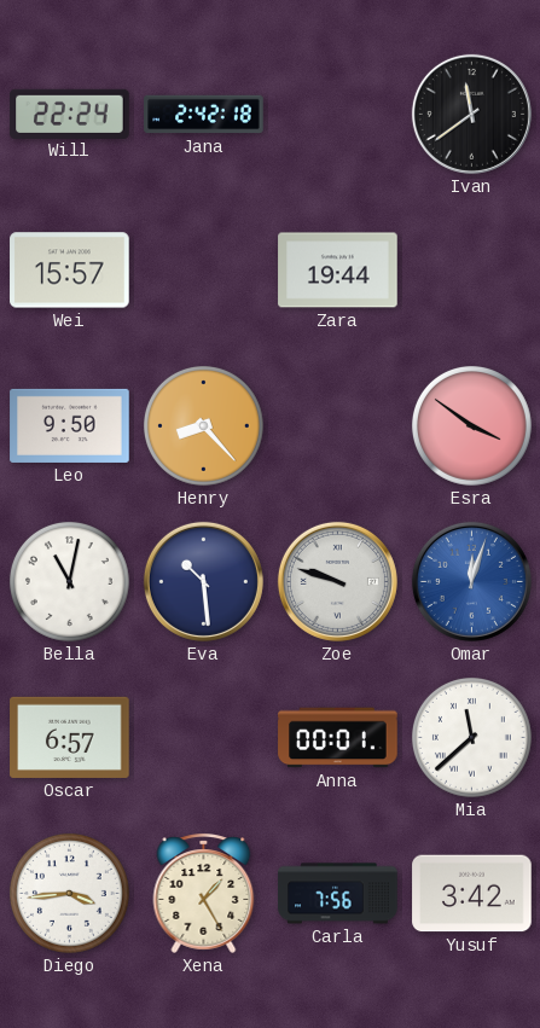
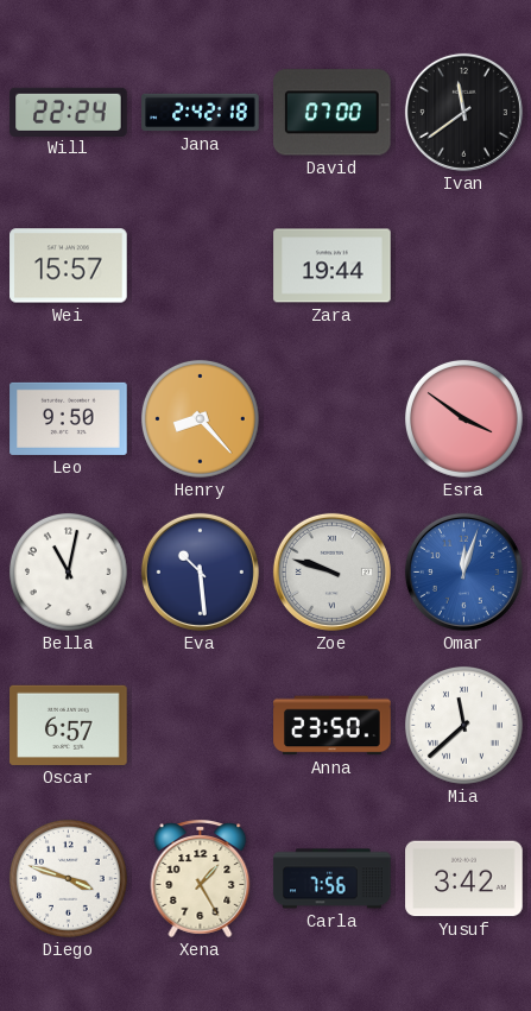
David: none -> 07:00
Anna: 00:01 -> 23:50
Diego: 3:44 -> 3:48
